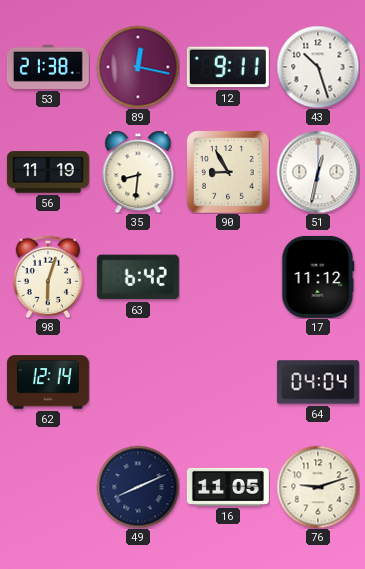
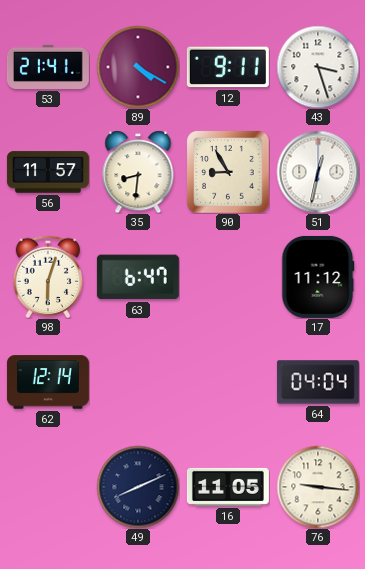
53: 21:38 -> 21:41
89: 12:17 -> 4:20
43: 10:27 -> 3:27
56: 11:19 -> 11:57
63: 6:42 -> 6:47
76: 9:12 -> 9:16
